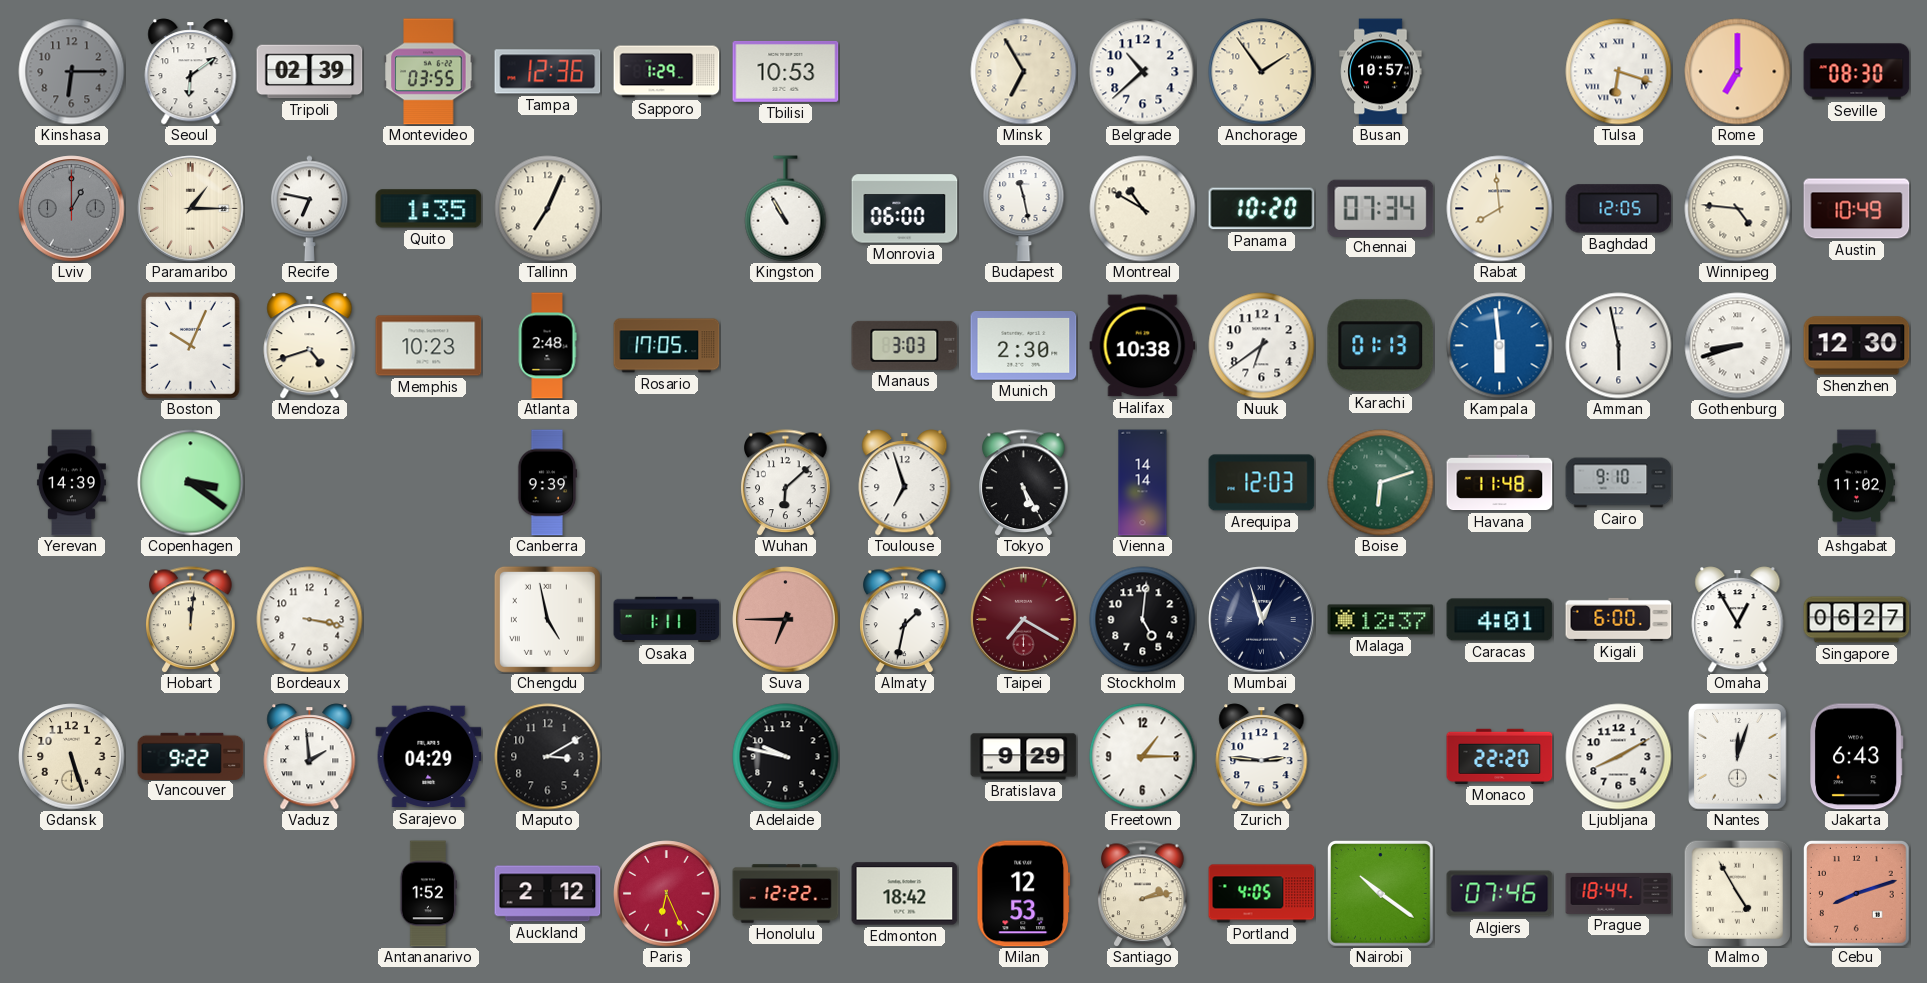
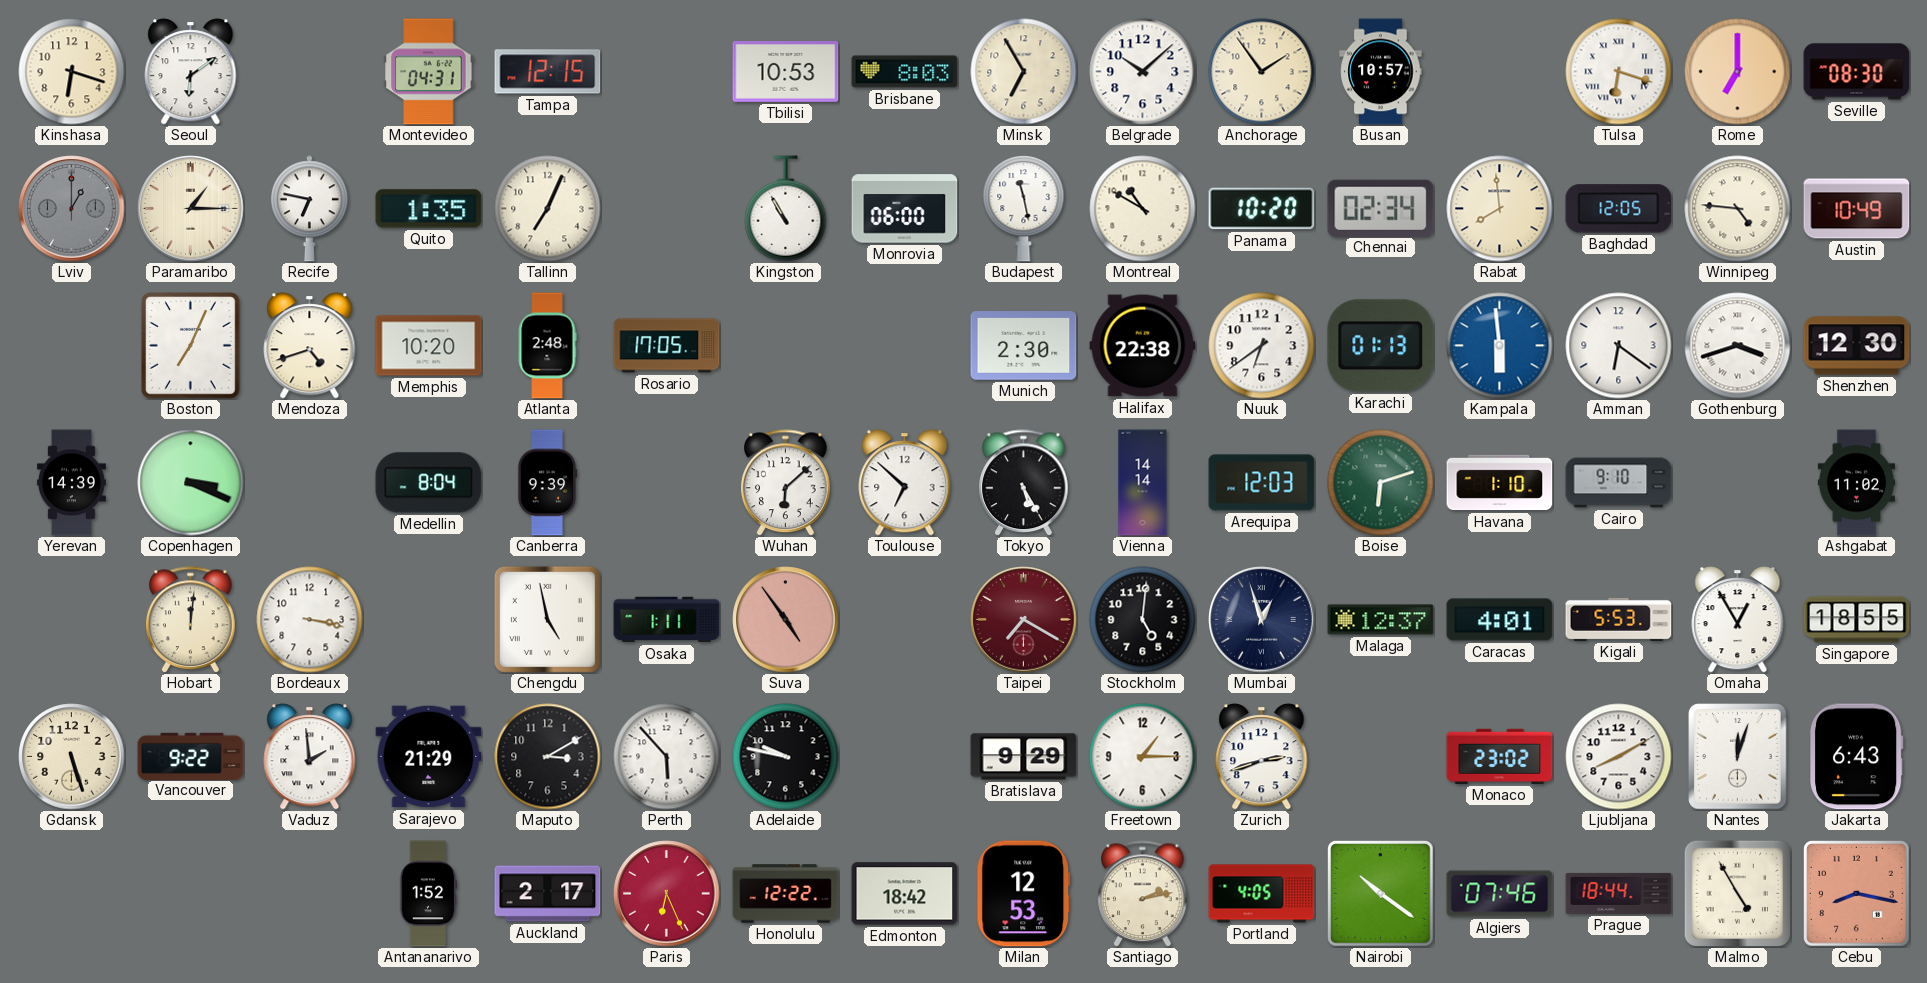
Kinshasa: 6:15 -> 6:18
Kinshasa dial: grey -> cream
Tripoli: 02:39 -> none
Montevideo: 03:55 -> 04:31
Tampa: 12:36 -> 12:15
Sapporo: 1:29 -> none
Brisbane: none -> 8:03
Belgrade: 10:38 -> 10:08
Chennai: 07:34 -> 02:34
Boston: 10:04 -> 7:04
Memphis: 10:23 -> 10:20
Manaus: 3:03 -> none
Halifax: 10:38 -> 22:38
Amman: 5:58 -> 6:21
Gothenburg: 8:42 -> 3:42
Copenhagen: 3:21 -> 3:19
Medellin: none -> 8:04
Toulouse: 6:57 -> 6:52
Havana: 11:48 -> 1:10
Suva: 6:45 -> 4:54
Almaty: 1:32 -> none
Kigali: 6:00 -> 5:53
Singapore: 06:27 -> 18:55
Sarajevo: 04:29 -> 21:29
Perth: none -> 5:53
Zurich: 2:46 -> 2:42
Monaco: 22:20 -> 23:02
Auckland: 2:12 -> 2:17
Cebu: 8:12 -> 8:17
